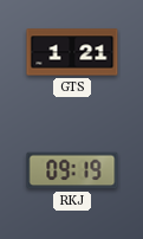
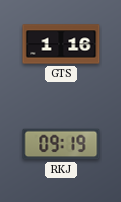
GTS: 1:21 -> 1:16
